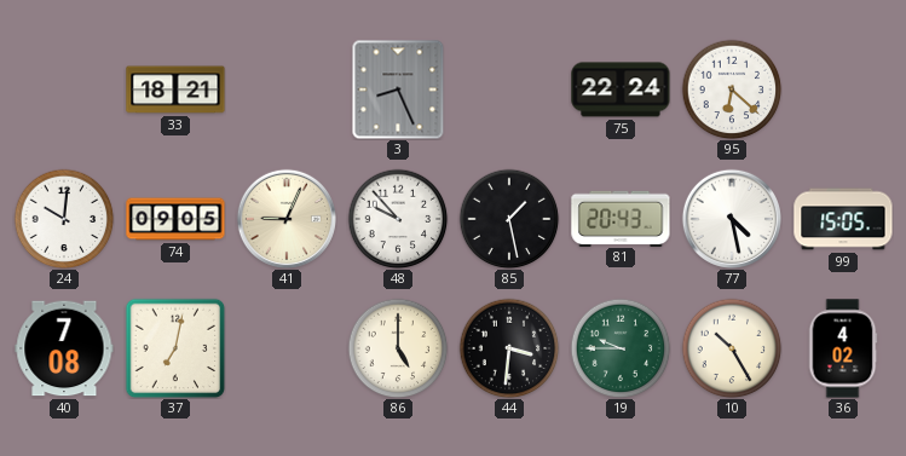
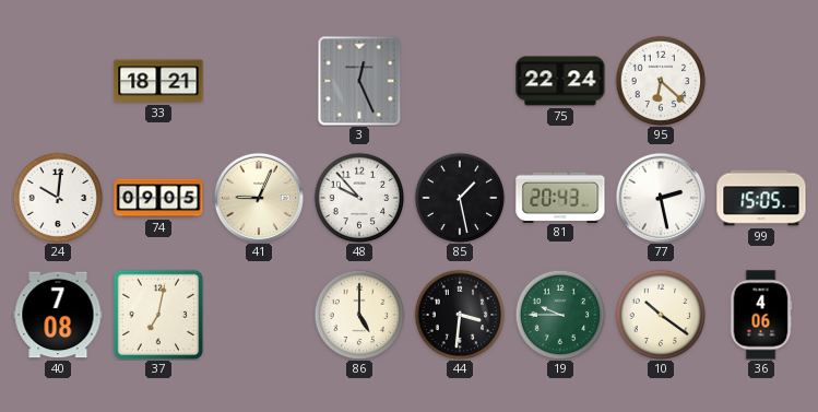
3: 8:26 -> 12:26
77: 4:28 -> 2:28
10: 10:25 -> 10:21
36: 4:02 -> 4:06
